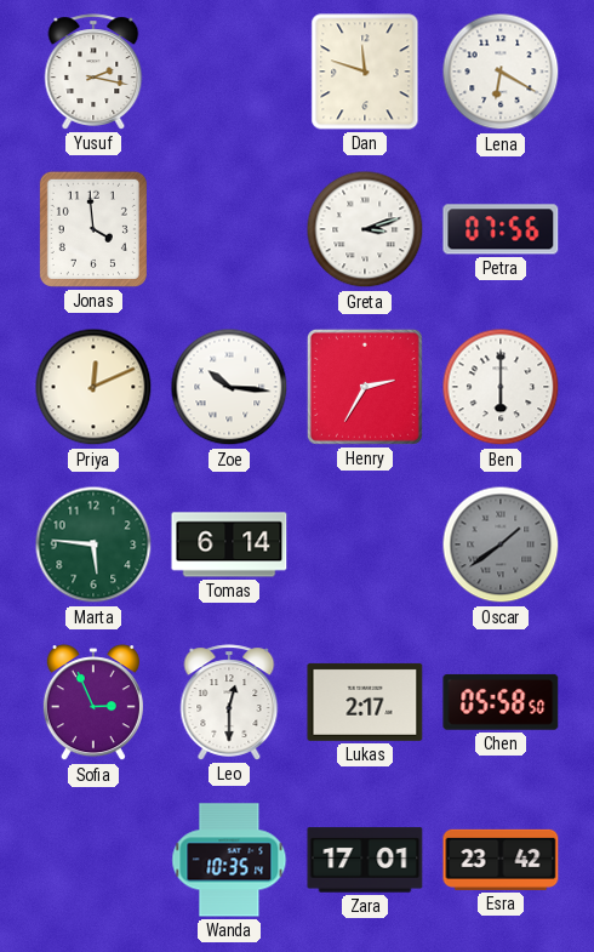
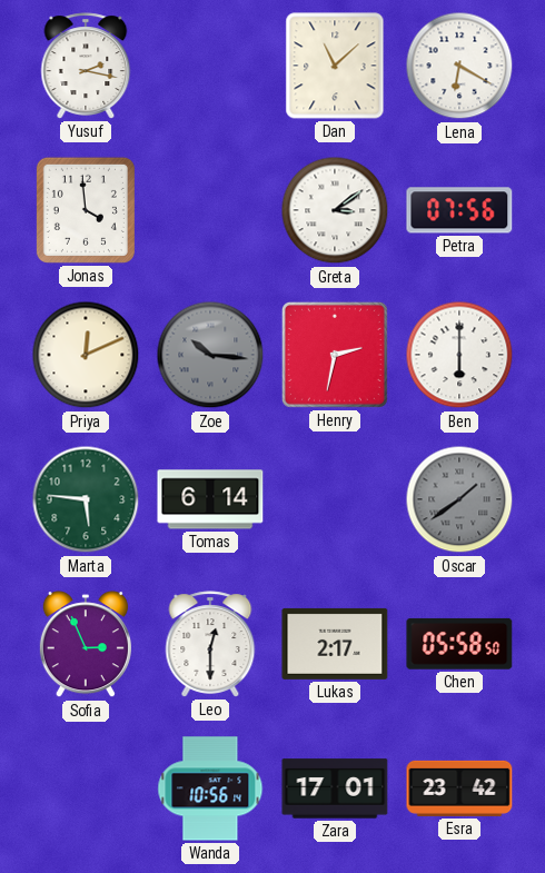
Dan: 11:48 -> 11:08
Greta: 3:12 -> 3:09
Zoe dial: white -> grey
Henry: 2:35 -> 2:32
Wanda: 10:35 -> 10:56
